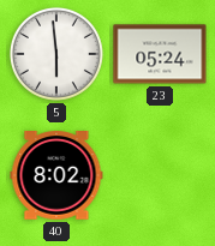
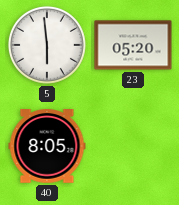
23: 05:24 -> 05:20
40: 8:02 -> 8:05
